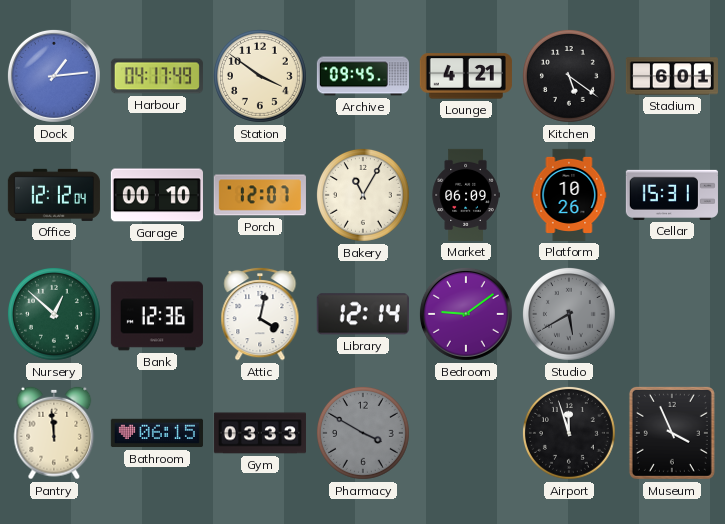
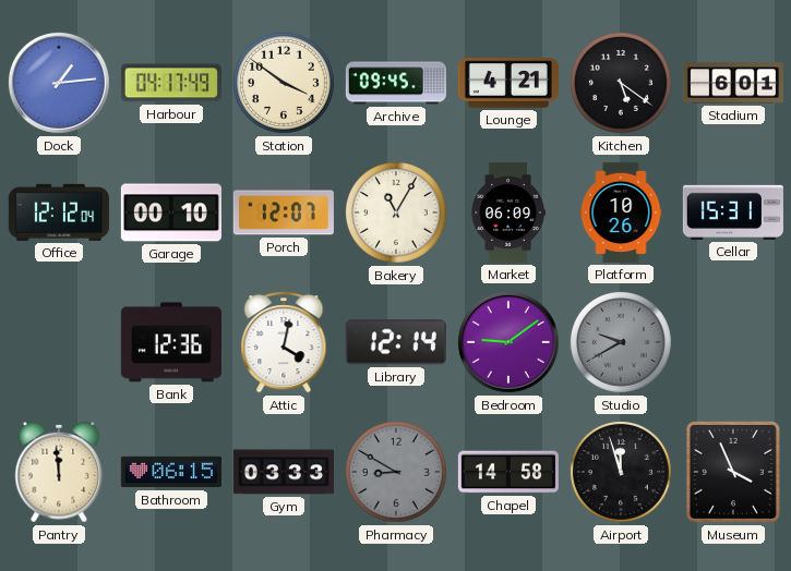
Nursery: 12:52 -> none
Studio: 5:40 -> 9:40
Pharmacy: 3:50 -> 8:50
Chapel: none -> 14:58
